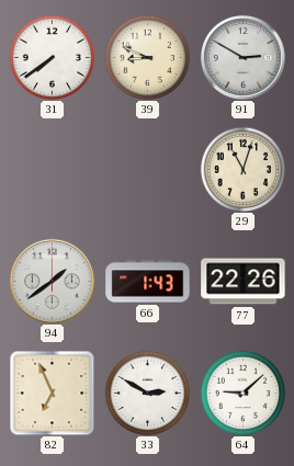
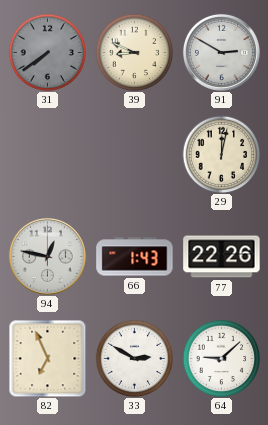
31 dial: white -> grey
29: 11:03 -> 12:02
94: 1:39 -> 12:47
